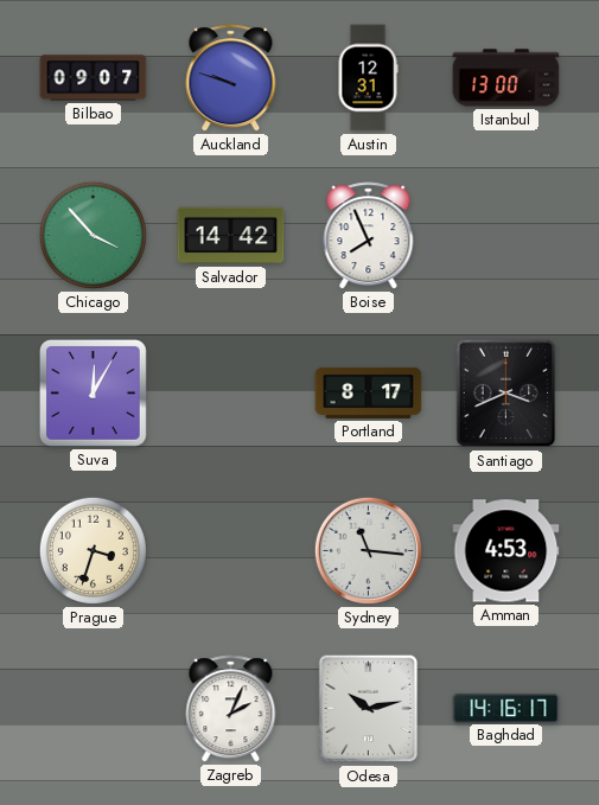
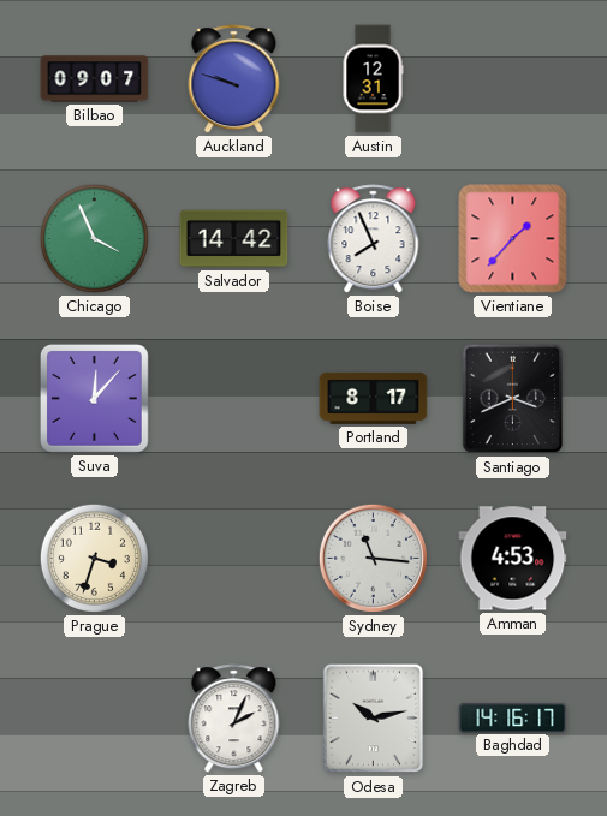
Istanbul: 13:00 -> none
Chicago: 3:53 -> 3:56
Vientiane: none -> 1:37
Suva: 12:05 -> 12:07
